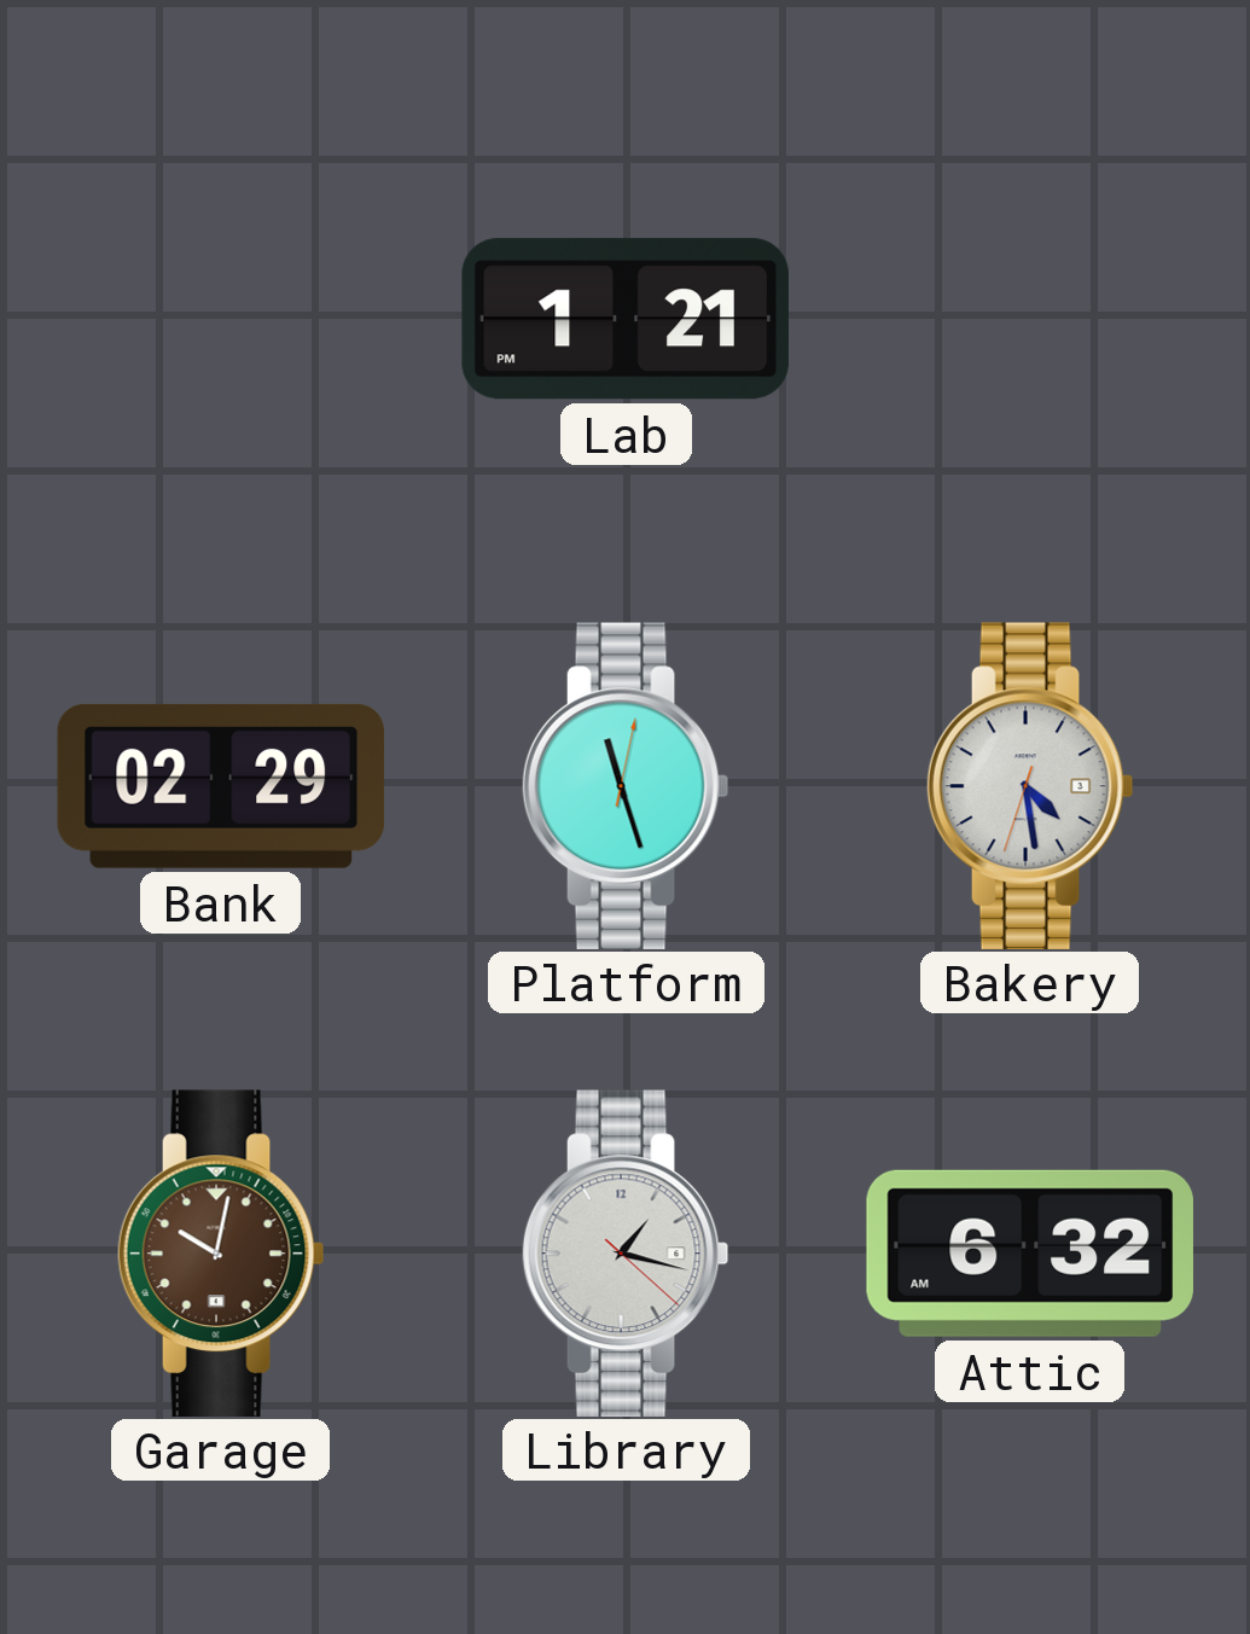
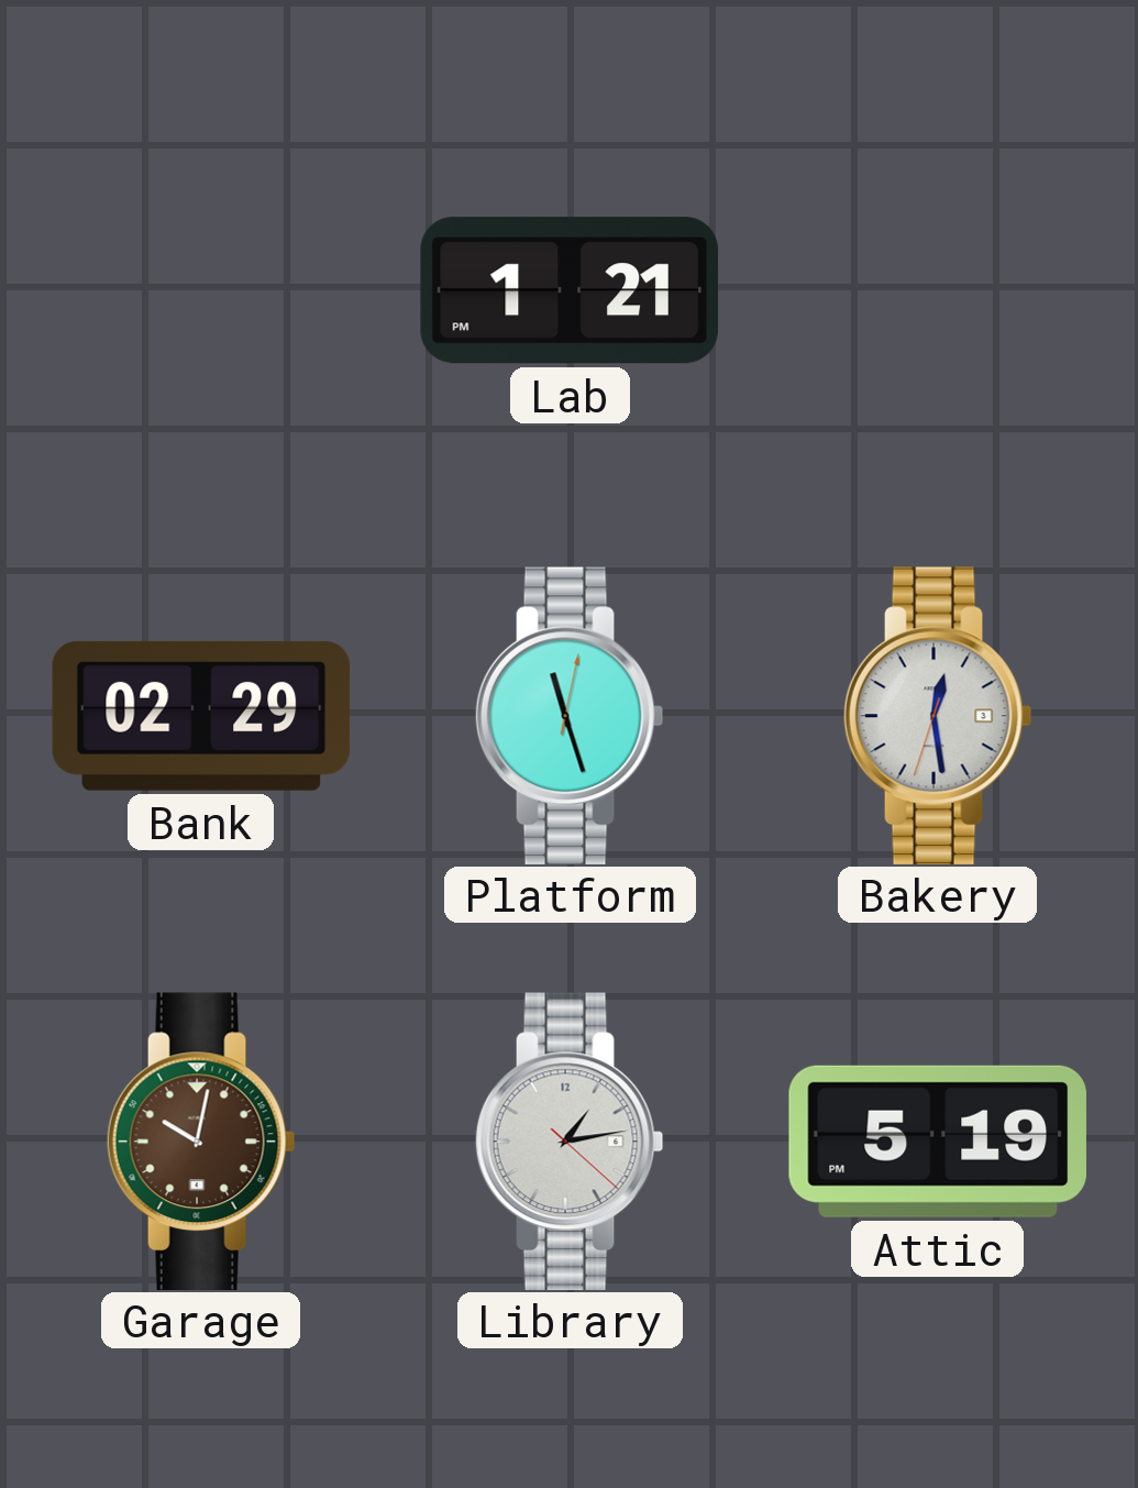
Bakery: 4:28 -> 12:28
Library: 1:17 -> 1:13
Attic: 6:32 -> 5:19
